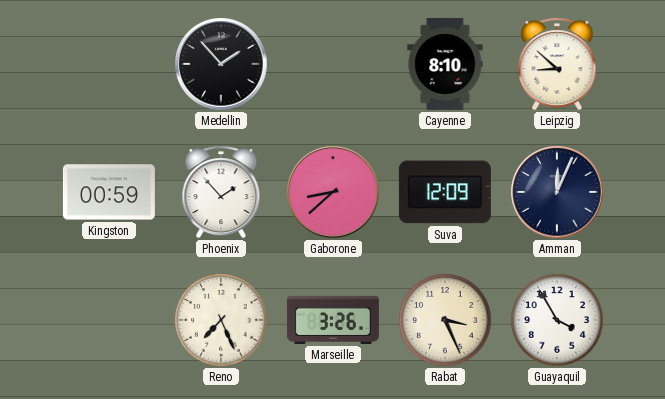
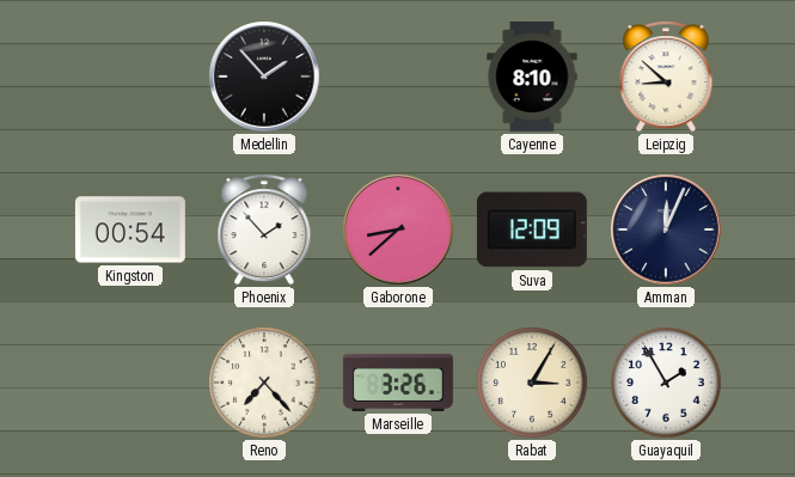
Kingston: 00:59 -> 00:54
Reno: 7:26 -> 7:23
Rabat: 3:26 -> 3:05
Guayaquil: 3:55 -> 1:55
